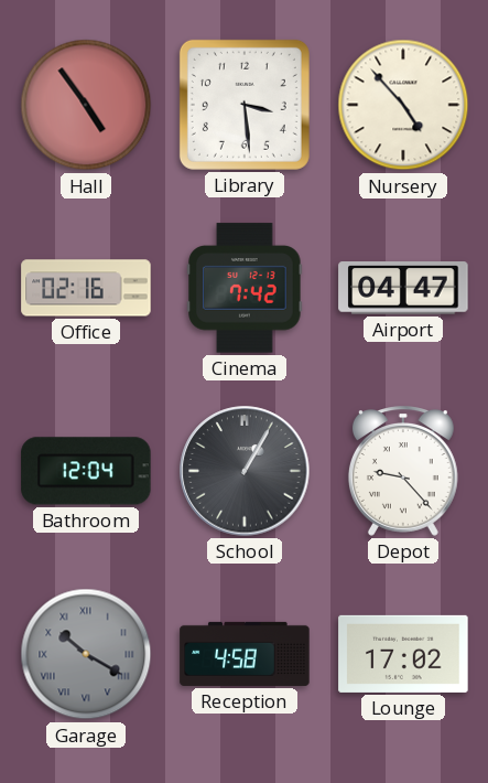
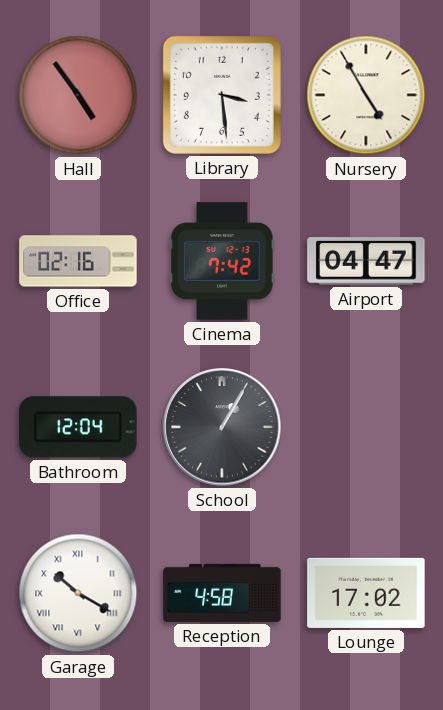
Nursery: 4:53 -> 4:55
Depot: 9:23 -> none
Garage dial: grey -> white
